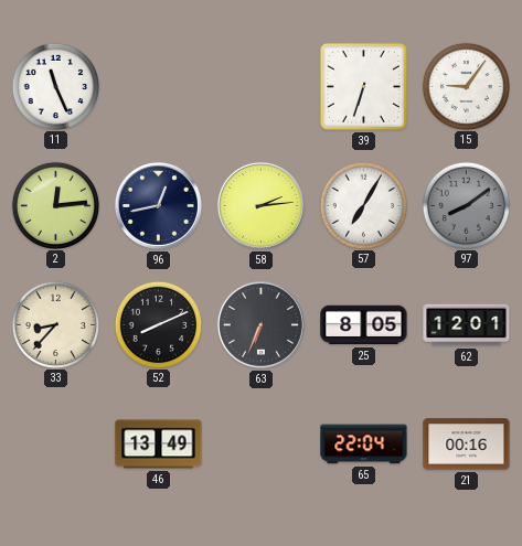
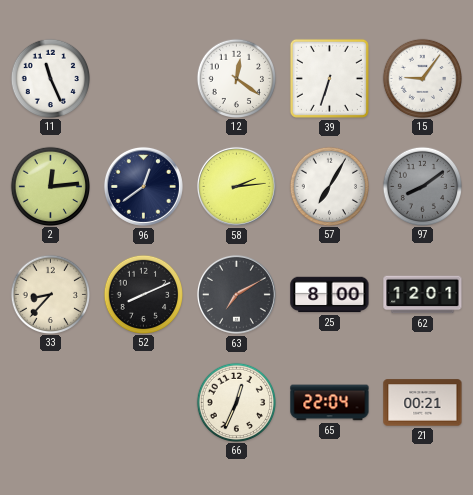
12: none -> 12:21
96: 12:43 -> 12:39
63: 6:34 -> 7:10
25: 8:05 -> 8:00
46: 13:49 -> none
66: none -> 12:34
21: 00:16 -> 00:21
